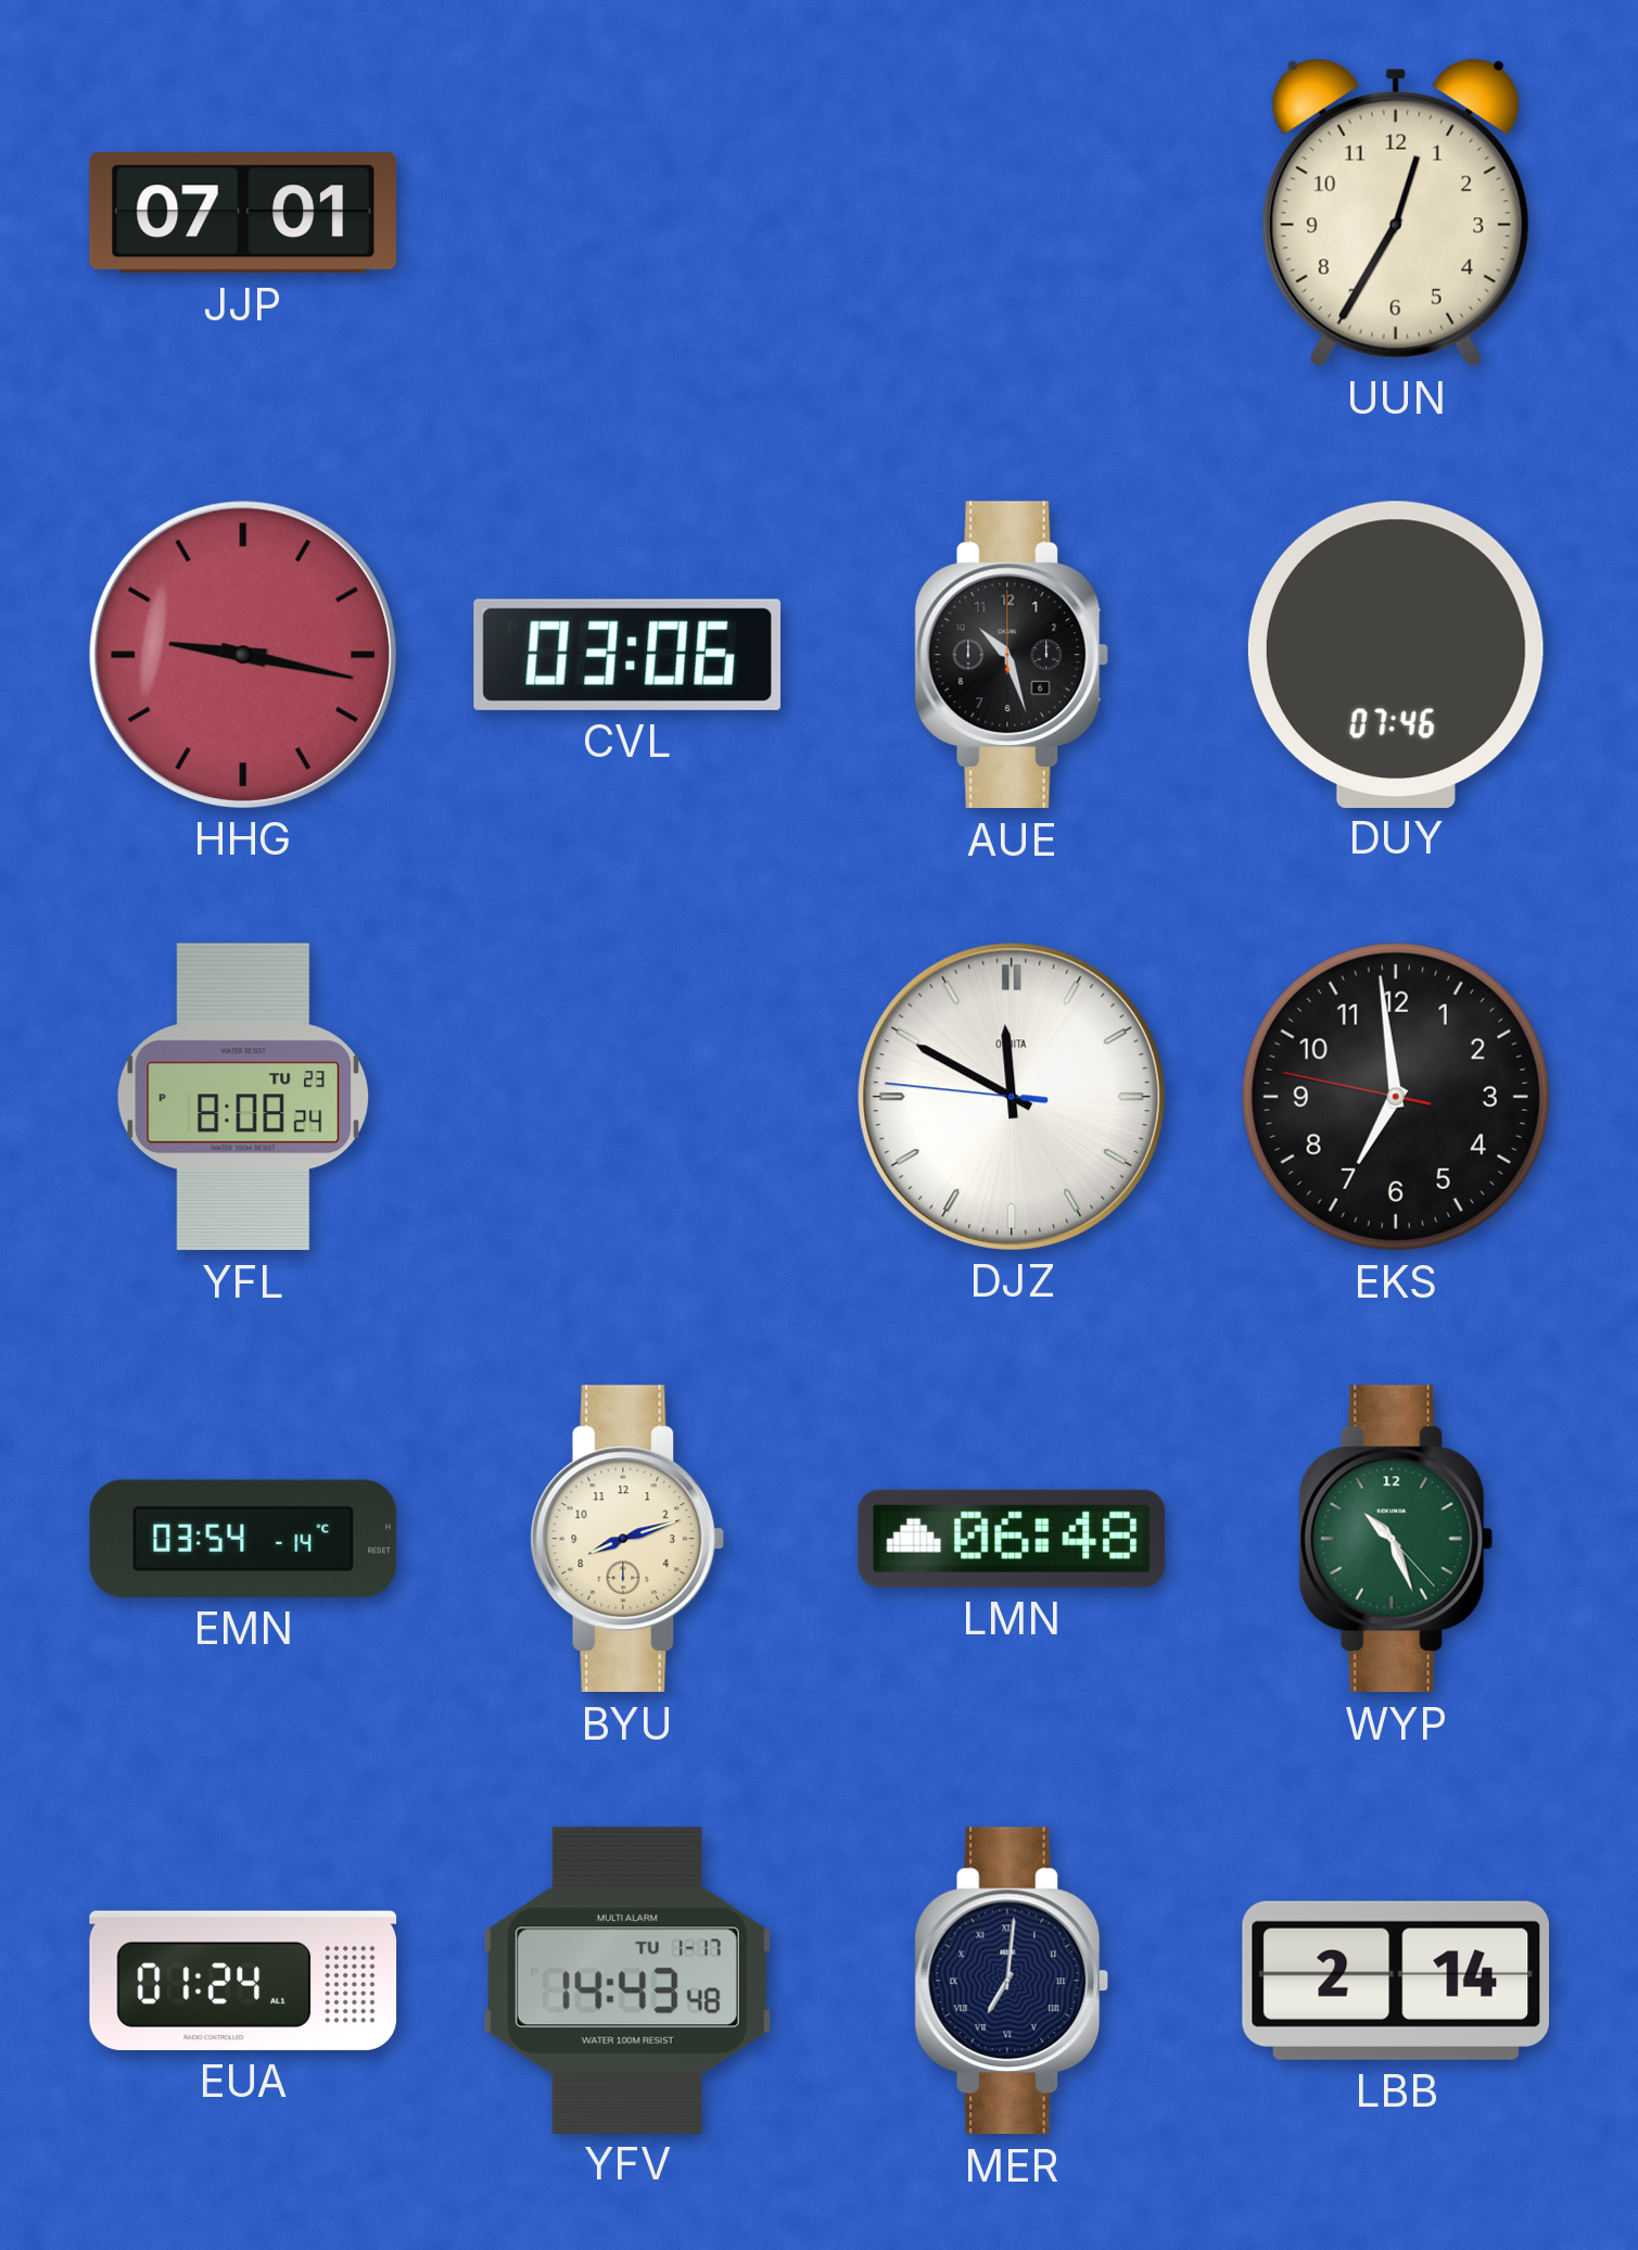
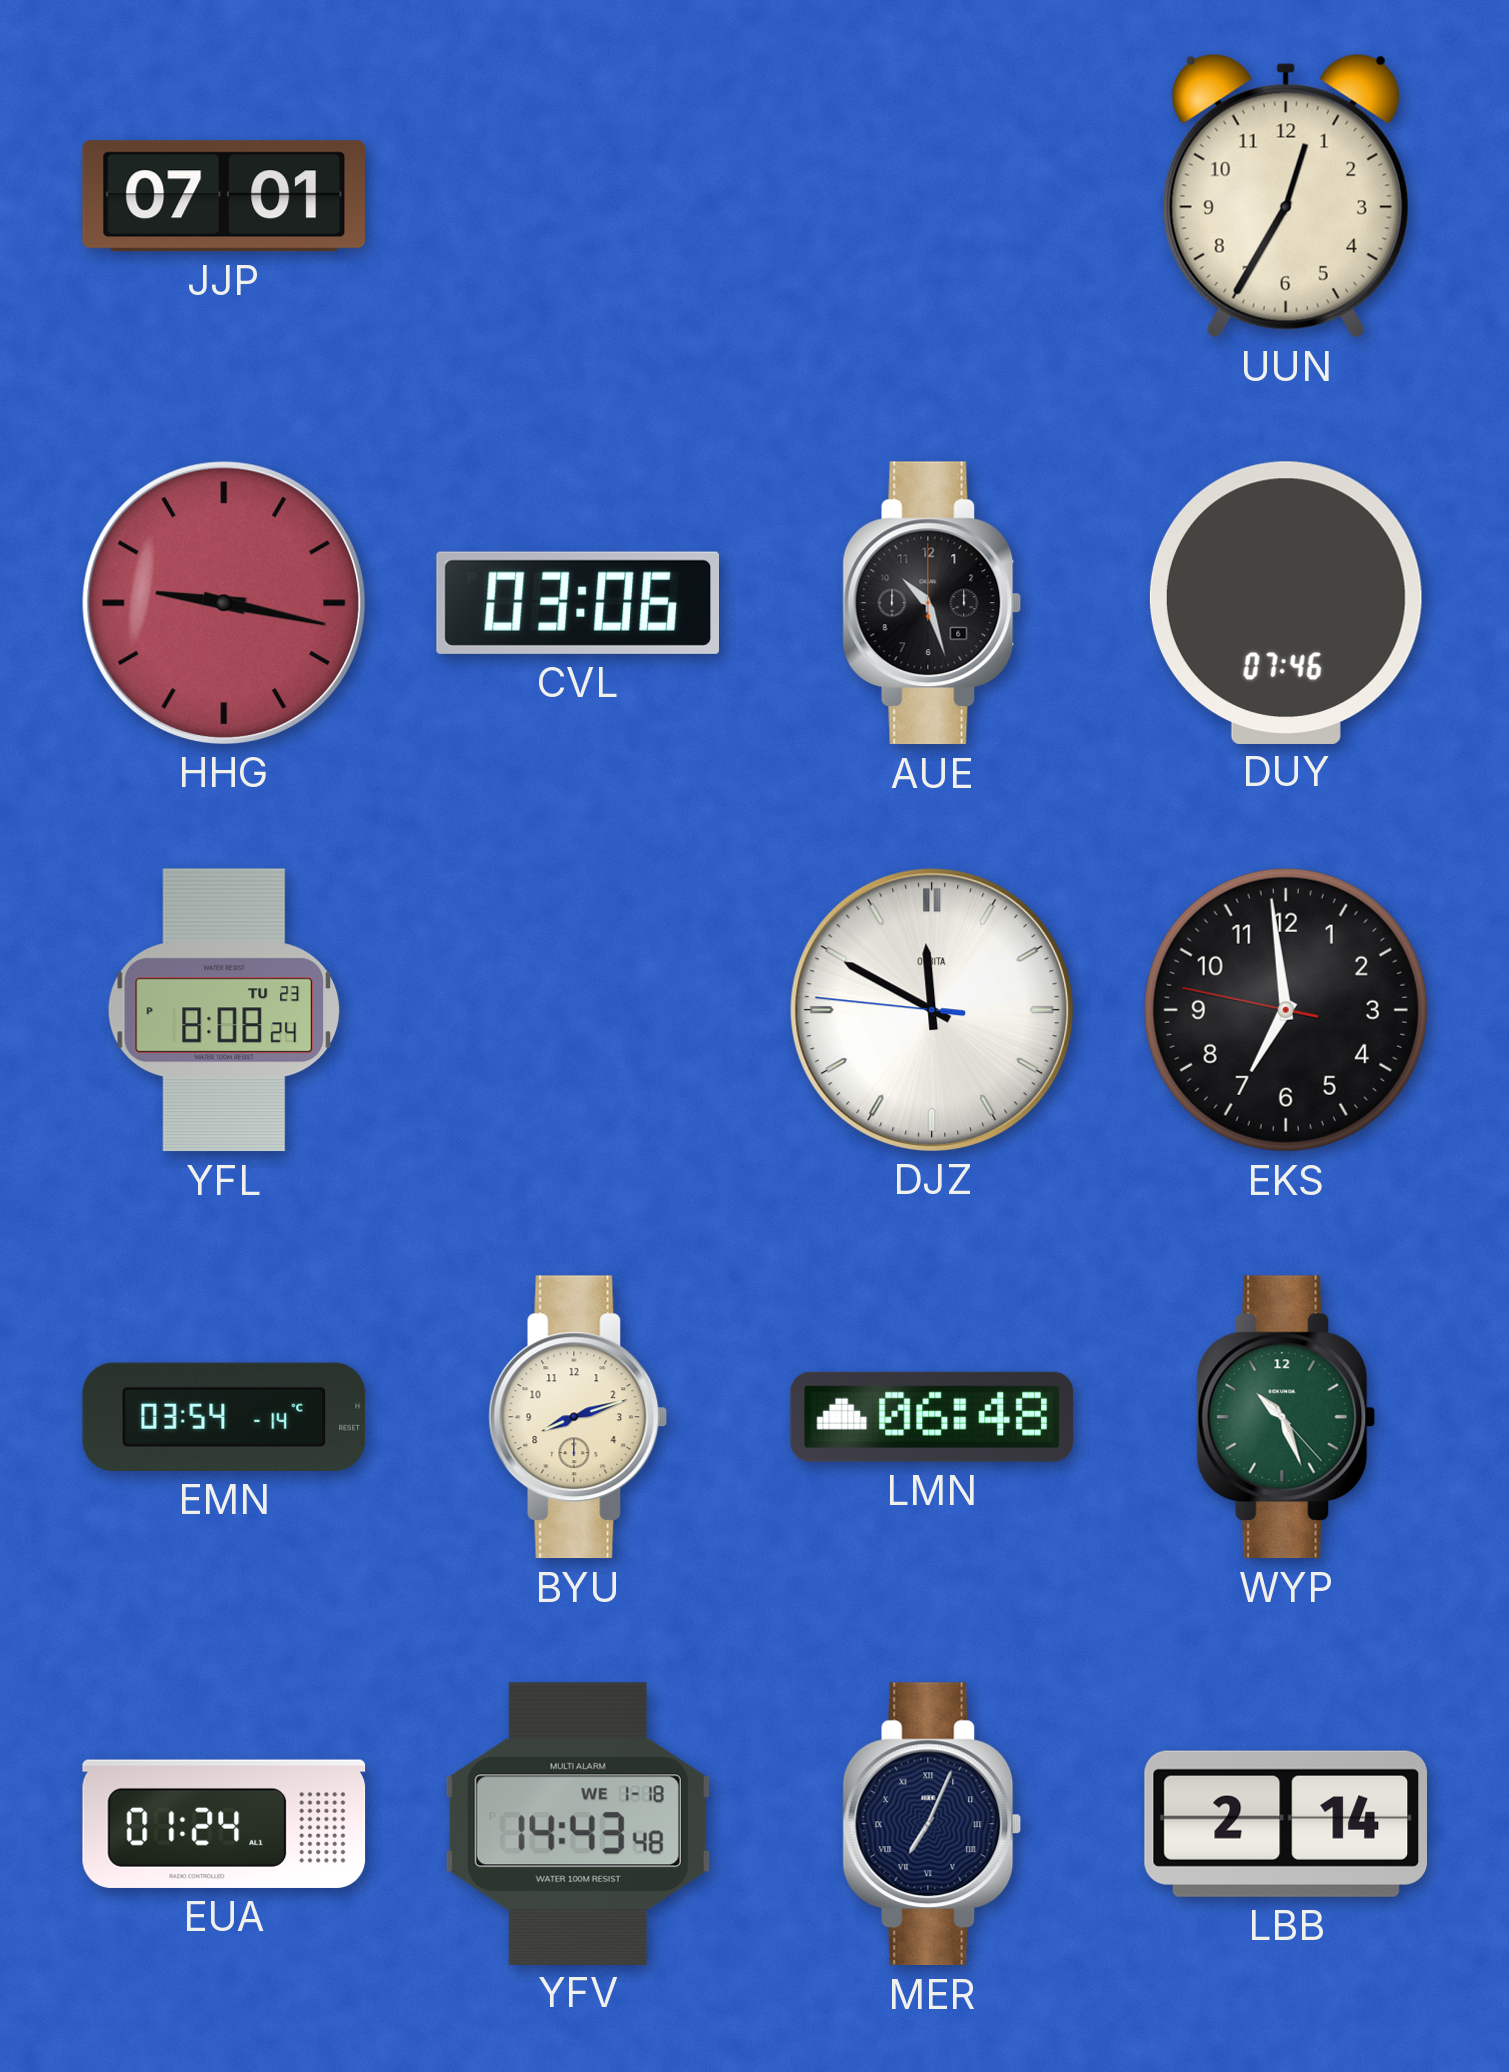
YFV date: TU 1-17 -> WE 1-18
MER: 7:01 -> 7:04
